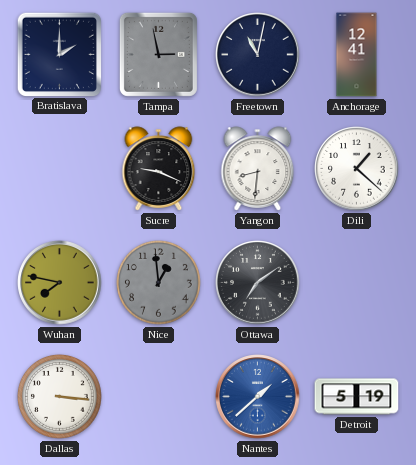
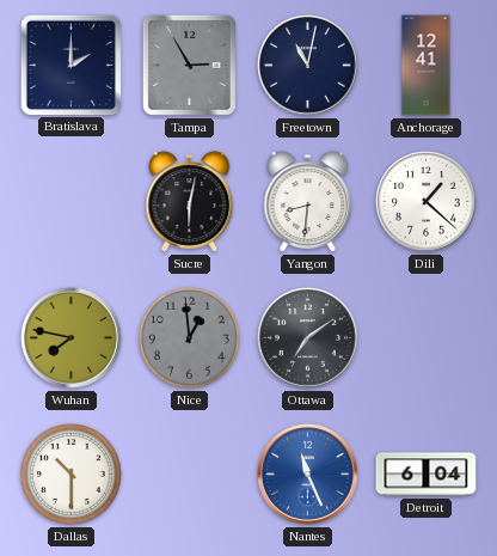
Tampa: 2:58 -> 2:55
Sucre: 9:19 -> 6:02
Dallas: 3:16 -> 10:30
Nantes: 1:38 -> 11:26
Detroit: 5:19 -> 6:04
